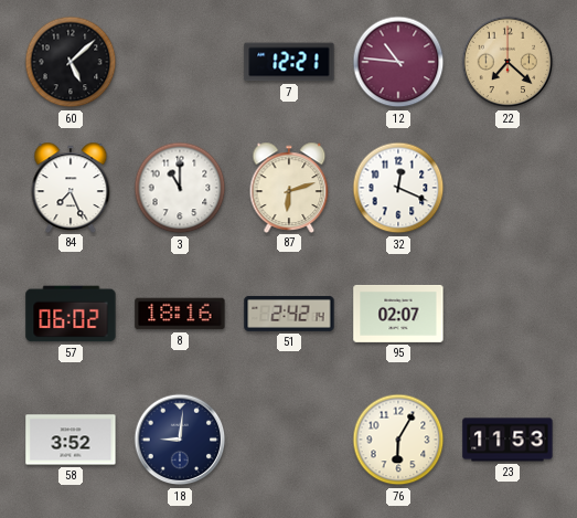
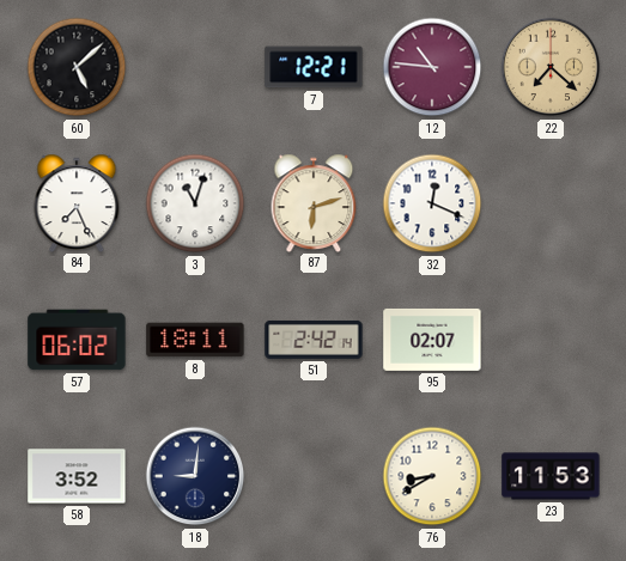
3: 11:00 -> 11:03
8: 18:16 -> 18:11
76: 6:05 -> 8:40
